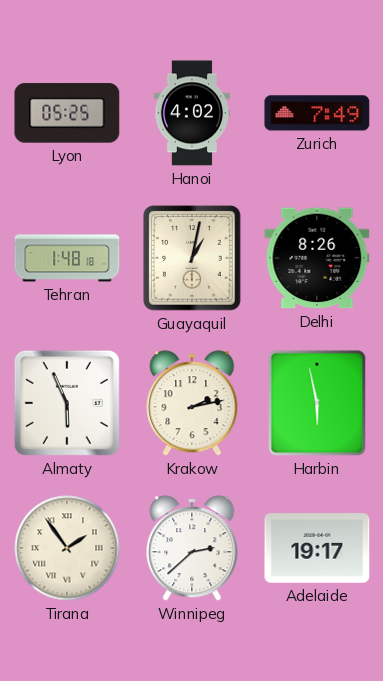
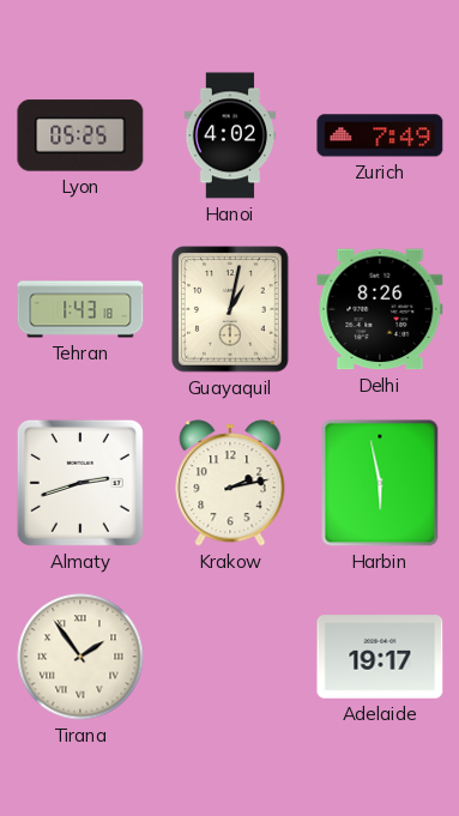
Tehran: 1:48 -> 1:43
Almaty: 5:56 -> 2:42
Winnipeg: 2:38 -> none
